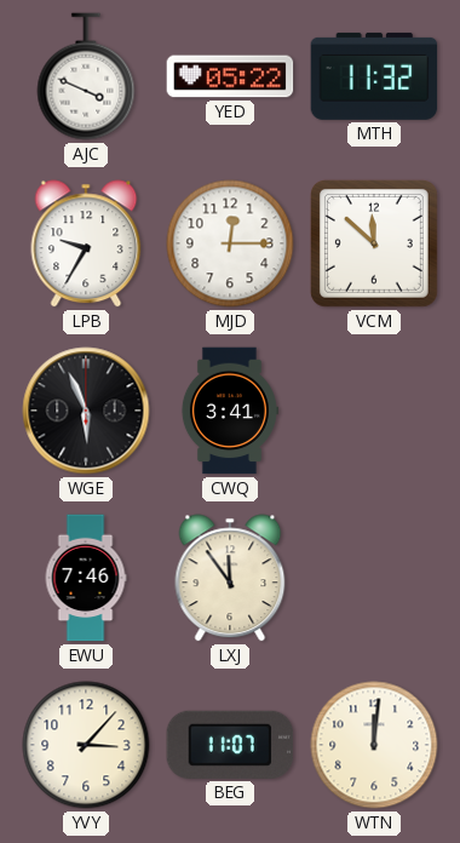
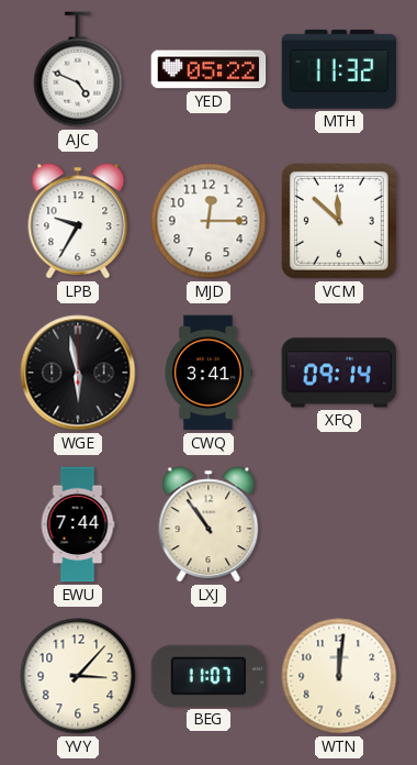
AJC: 3:49 -> 4:49
WGE: 5:56 -> 5:58
XFQ: none -> 09:14
EWU: 7:46 -> 7:44
LXJ: 11:54 -> 10:54
